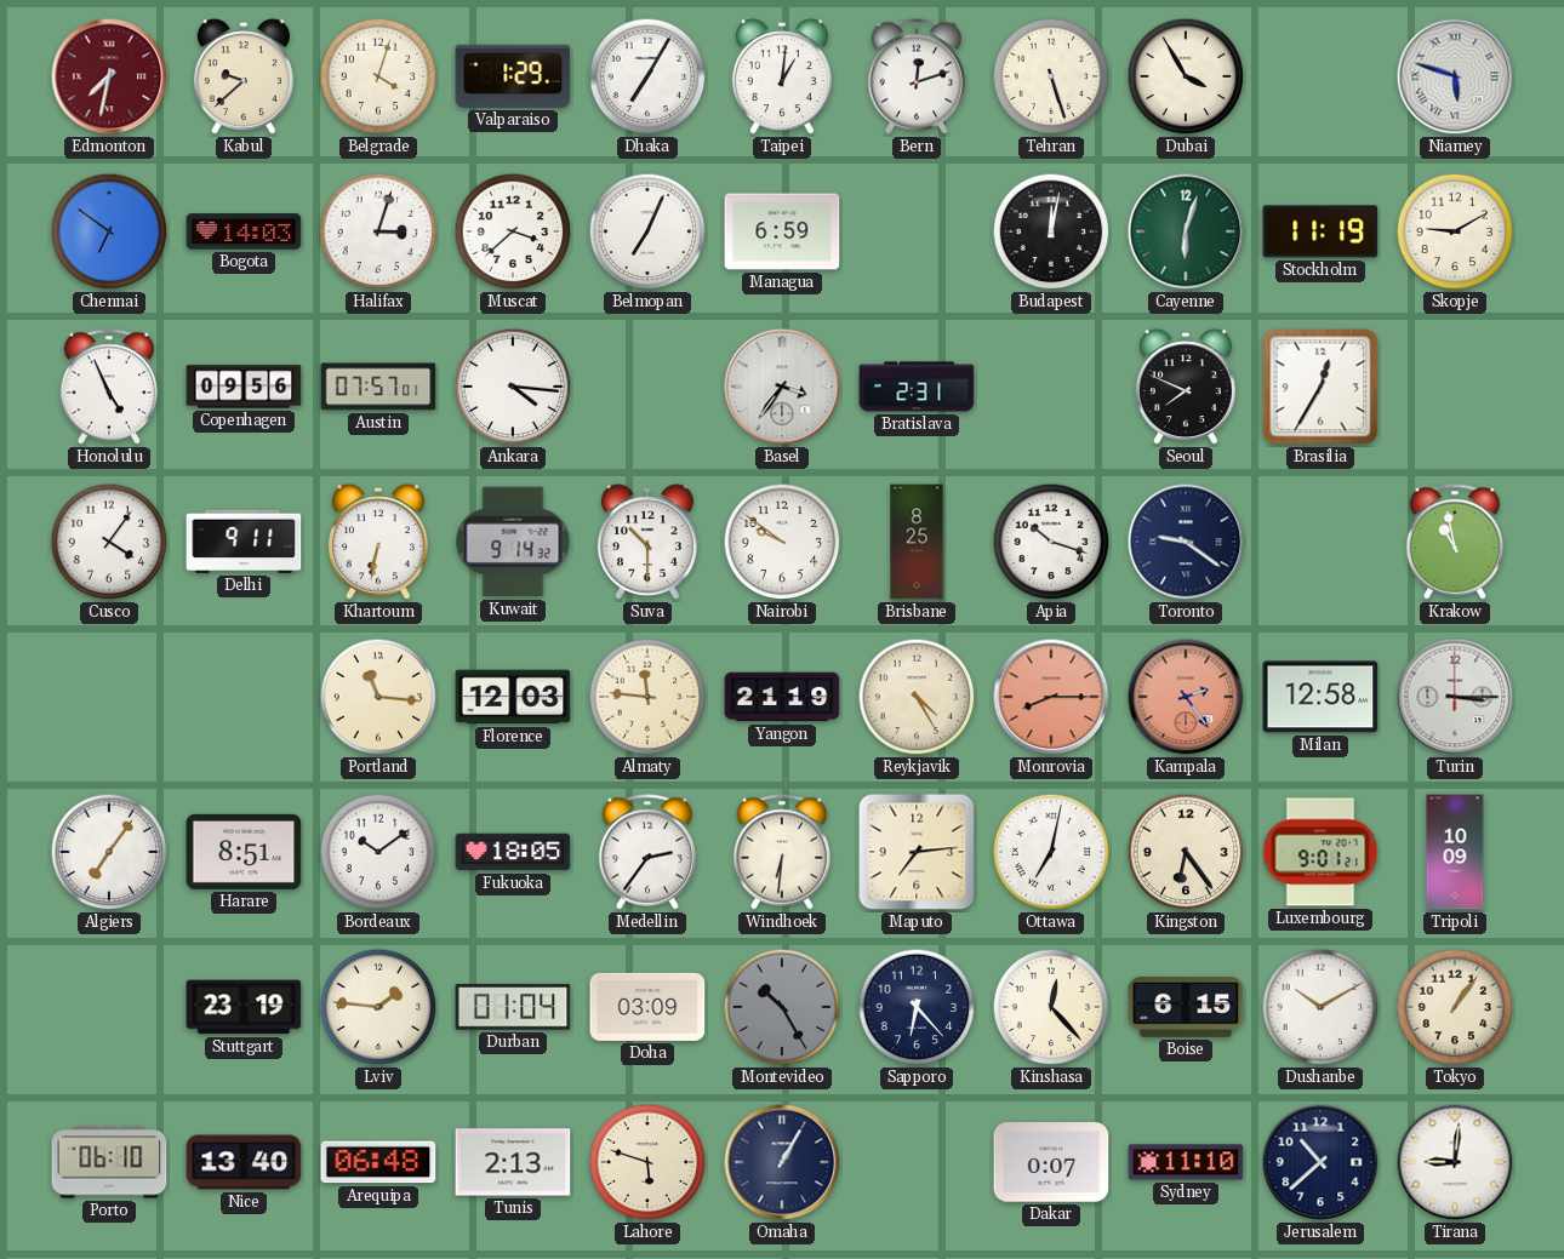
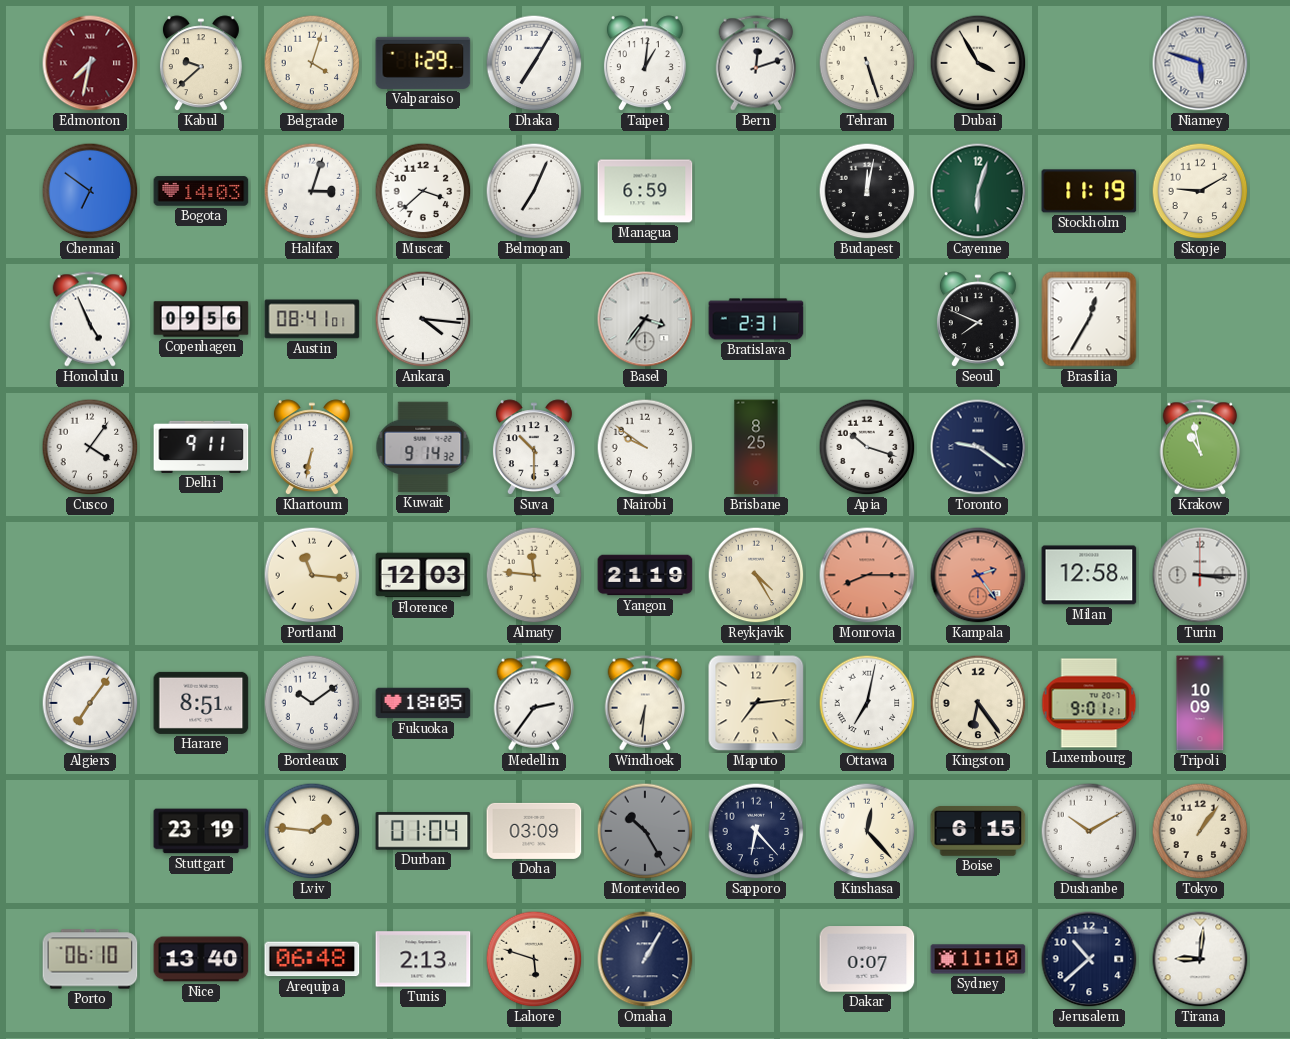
Austin: 07:57 -> 08:41
